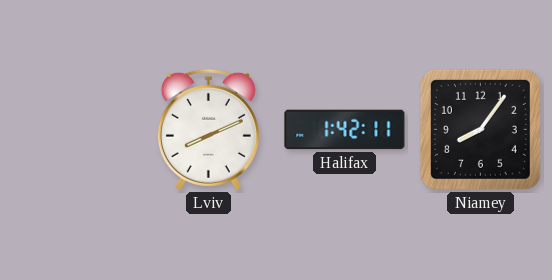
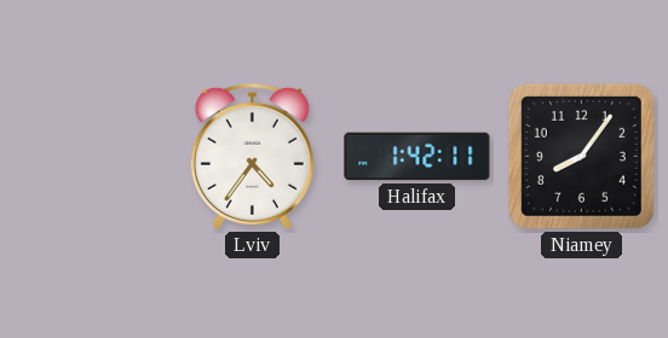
Lviv: 8:11 -> 4:36
